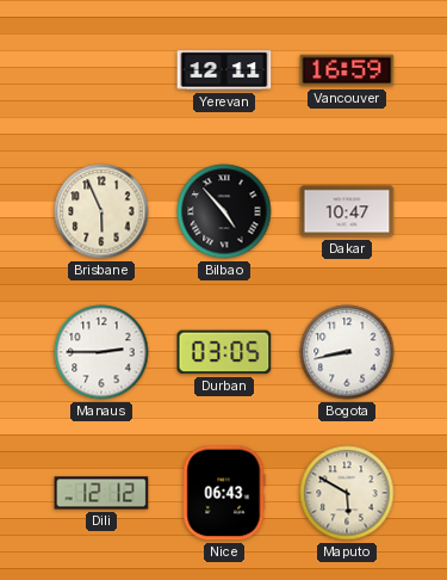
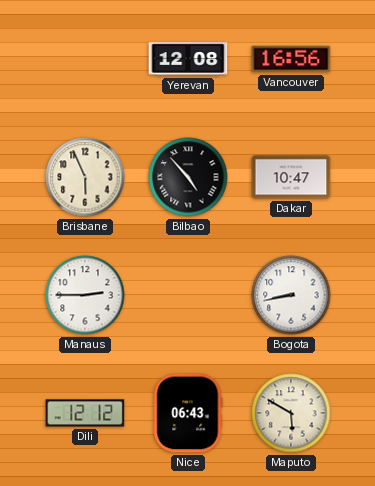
Yerevan: 12:11 -> 12:08
Vancouver: 16:59 -> 16:56
Durban: 03:05 -> none
